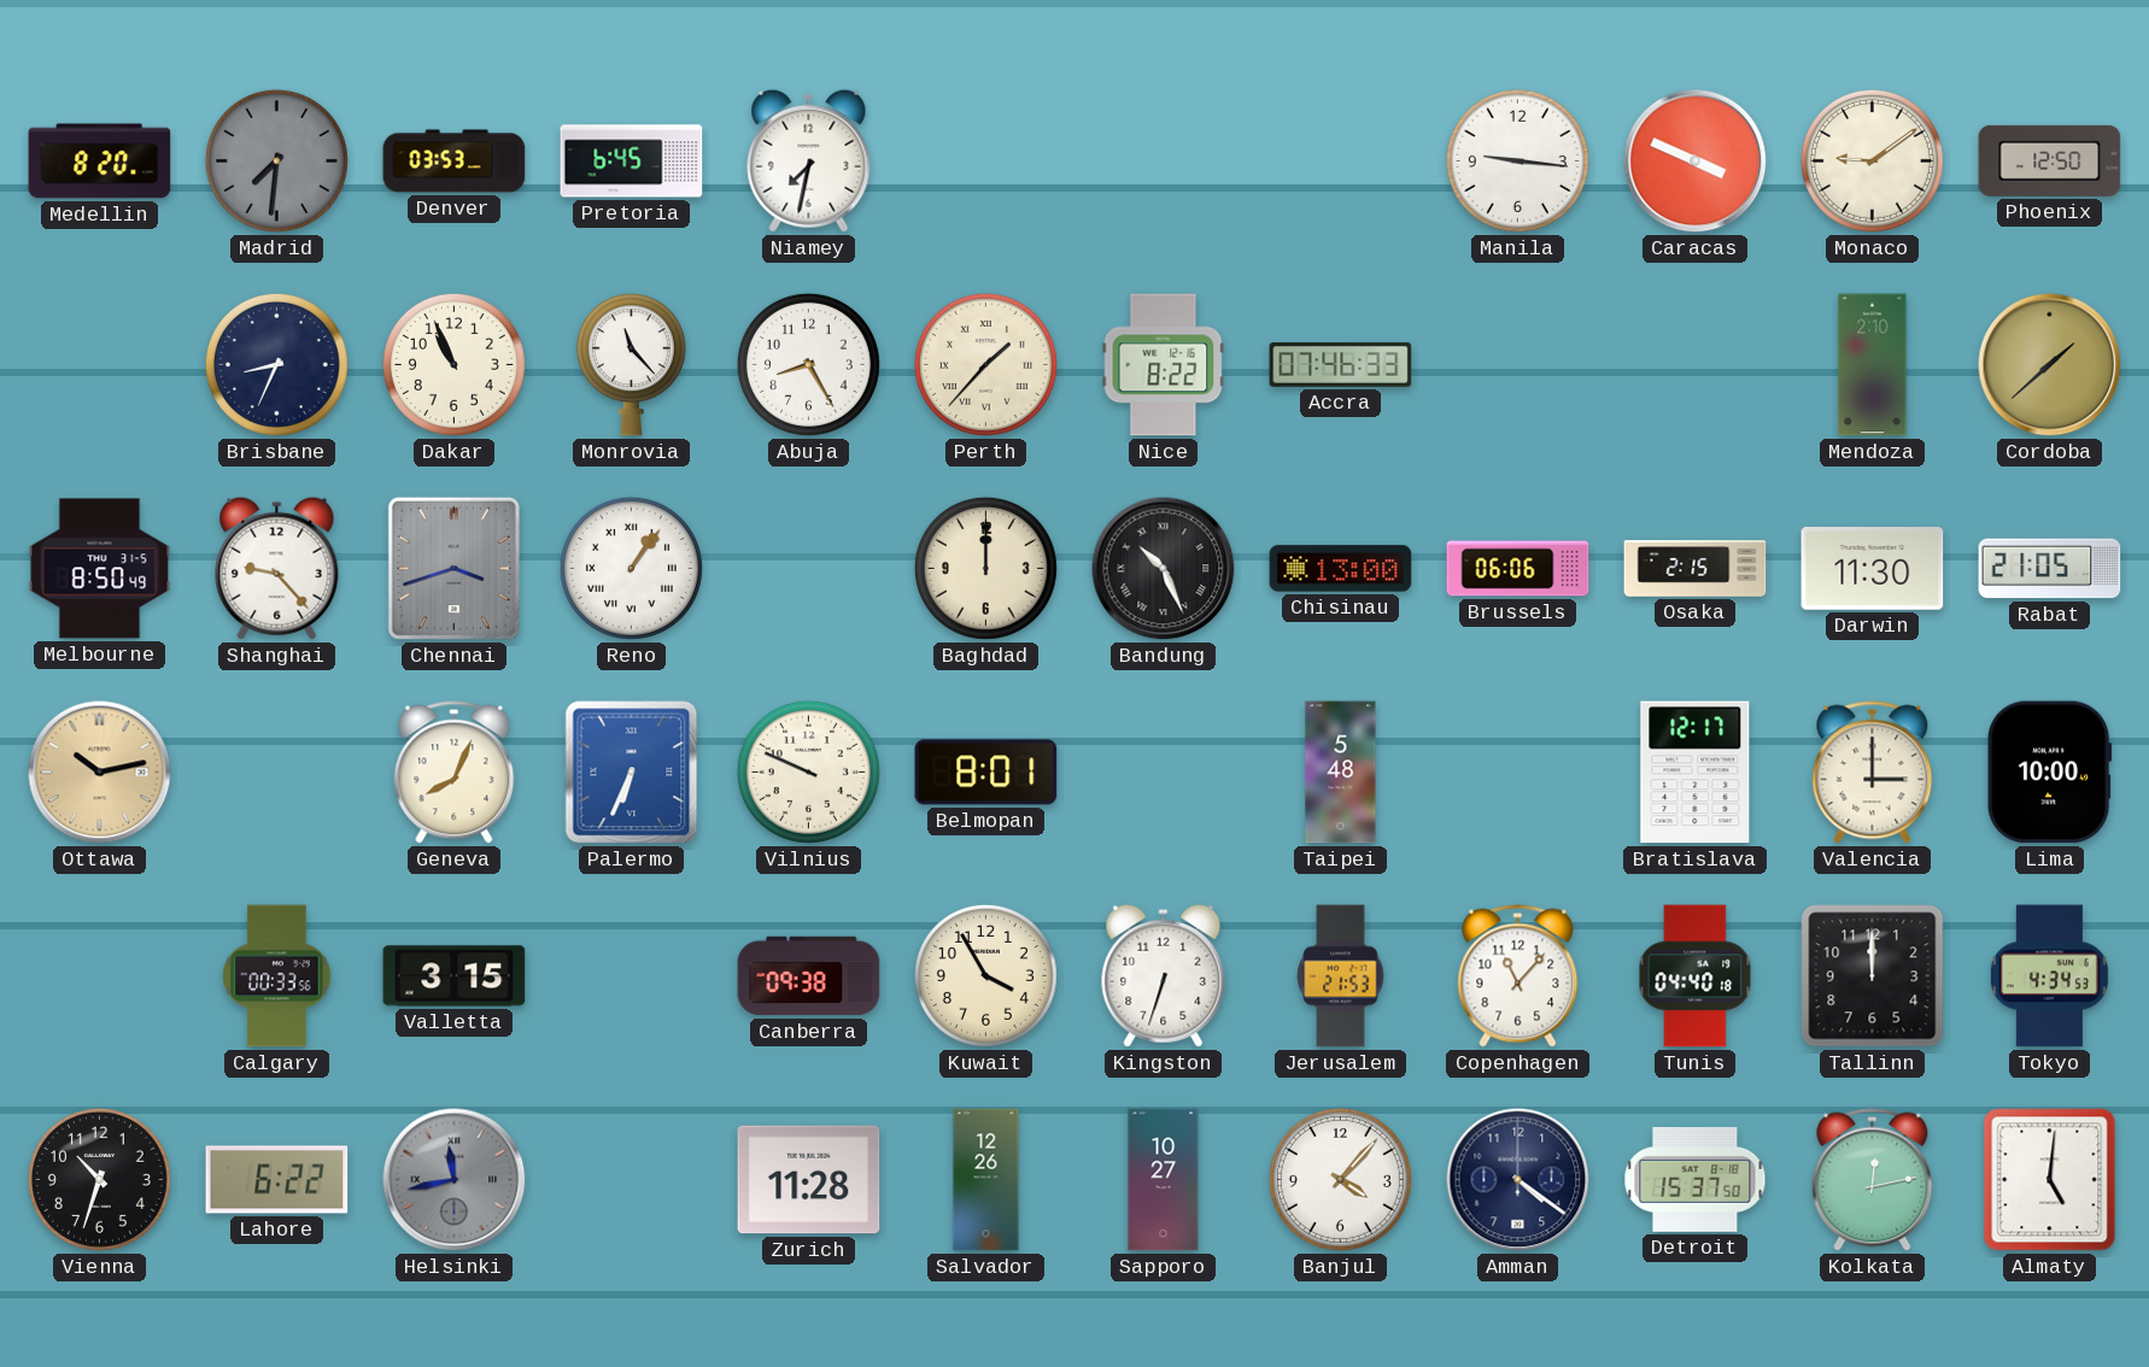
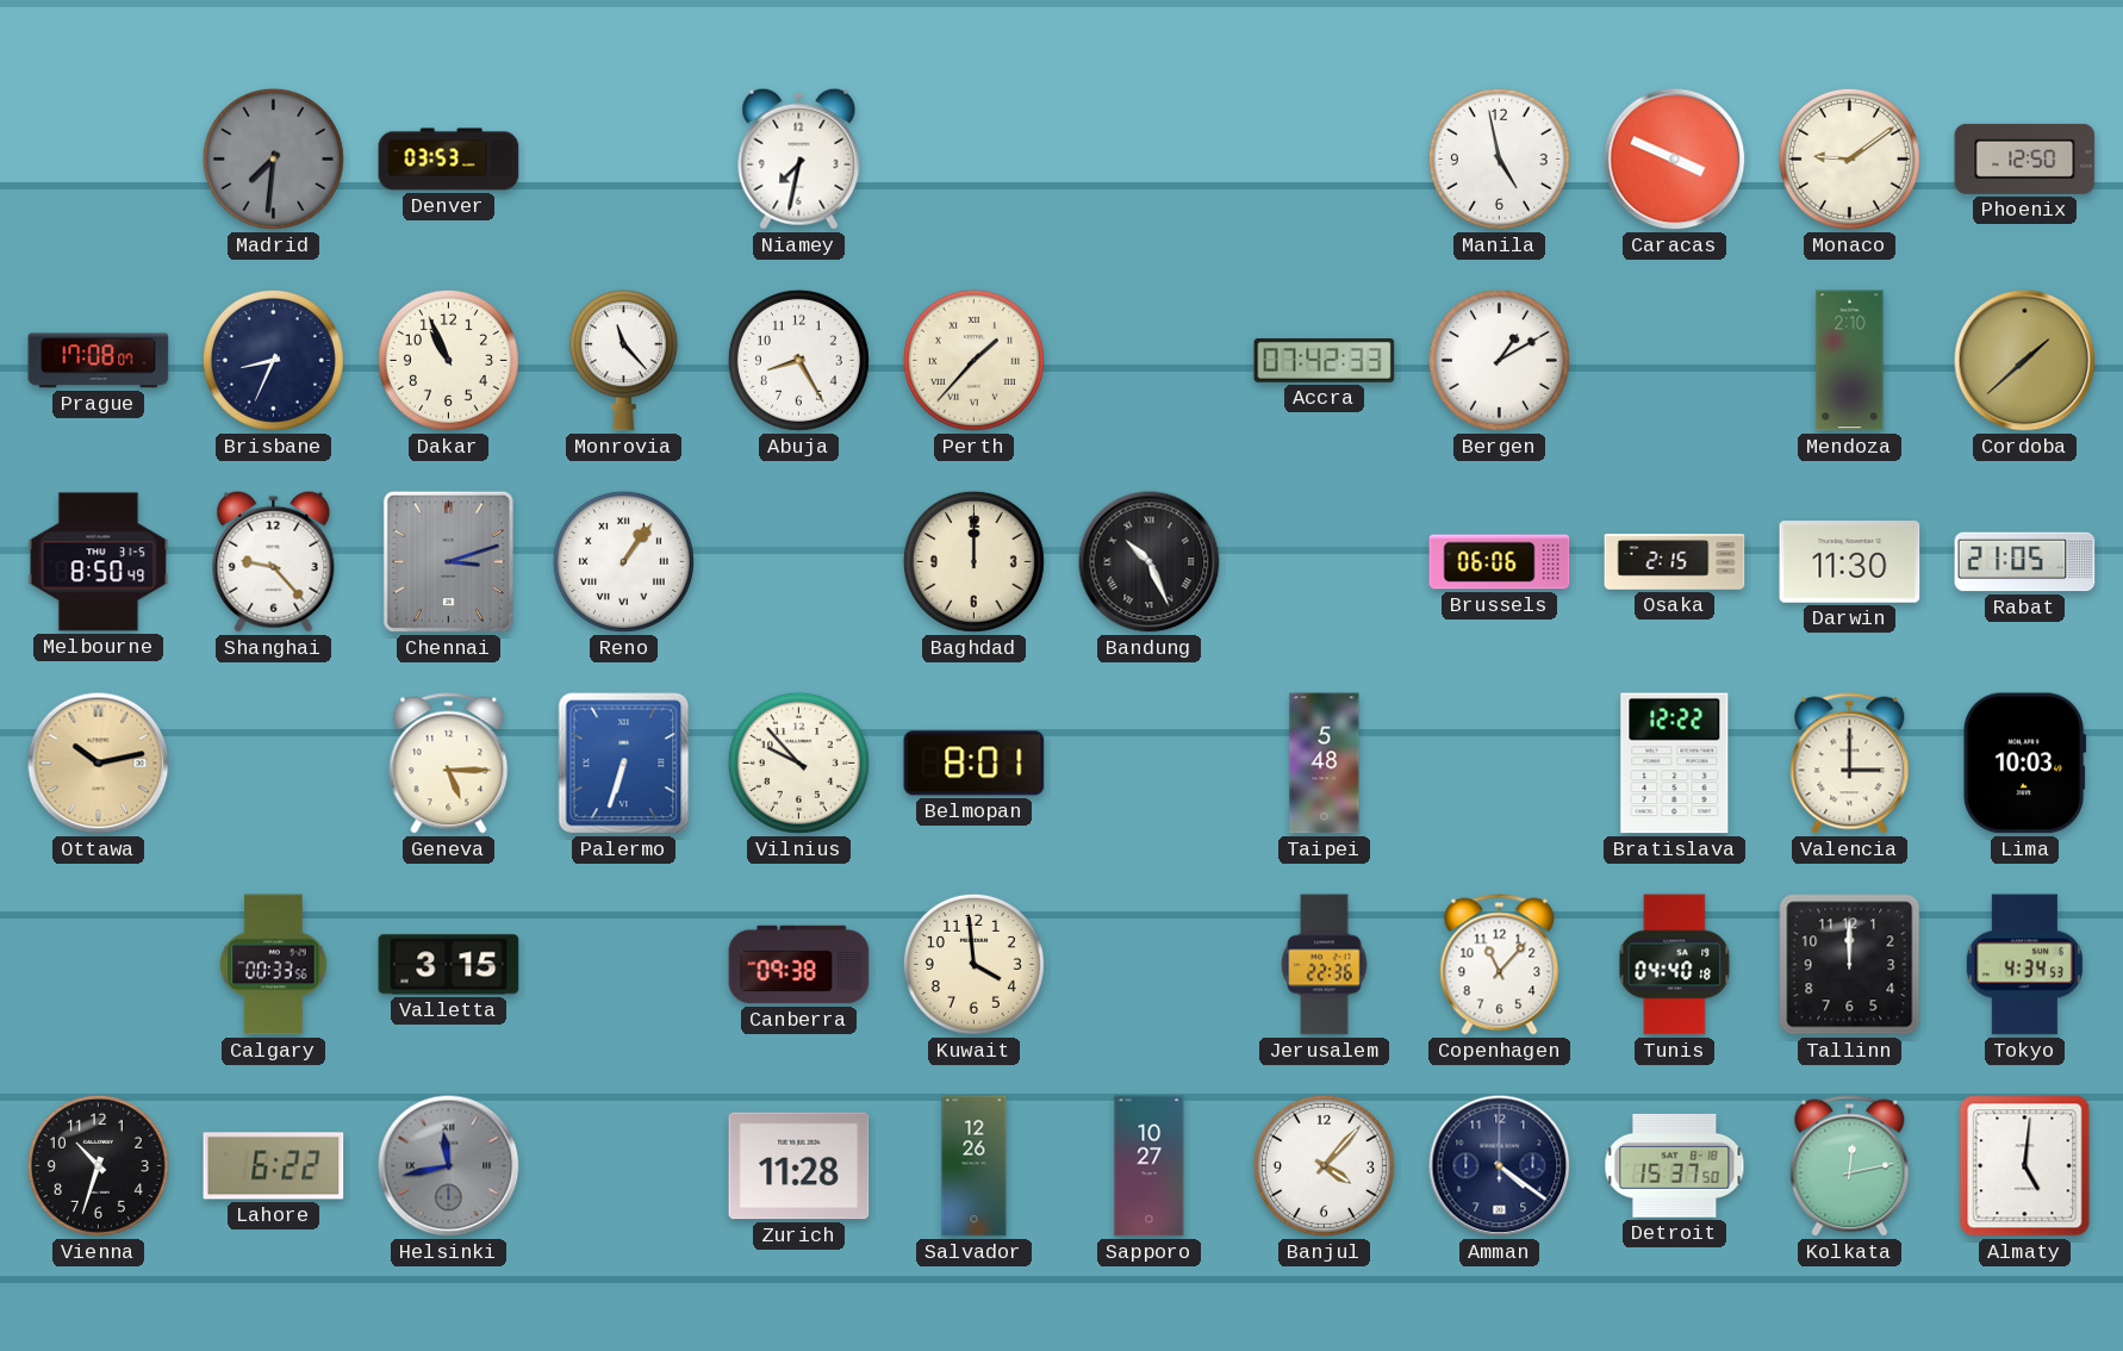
Medellin: 8:20 -> none
Pretoria: 6:45 -> none
Manila: 9:16 -> 4:58
Prague: none -> 17:08
Nice: 8:22 -> none
Accra: 07:46 -> 07:42
Bergen: none -> 1:10
Chennai: 3:42 -> 3:12
Chisinau: 13:00 -> none
Geneva: 8:04 -> 5:15
Palermo: 6:34 -> 6:33
Vilnius: 9:49 -> 9:53
Bratislava: 12:17 -> 12:22
Lima: 10:00 -> 10:03
Kuwait: 3:55 -> 3:59
Kingston: 6:33 -> none
Jerusalem: 21:53 -> 22:36
